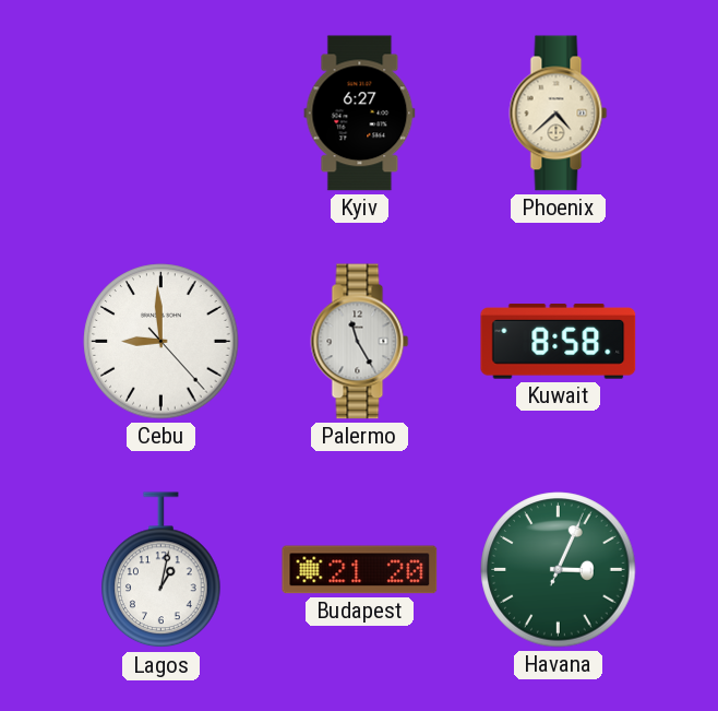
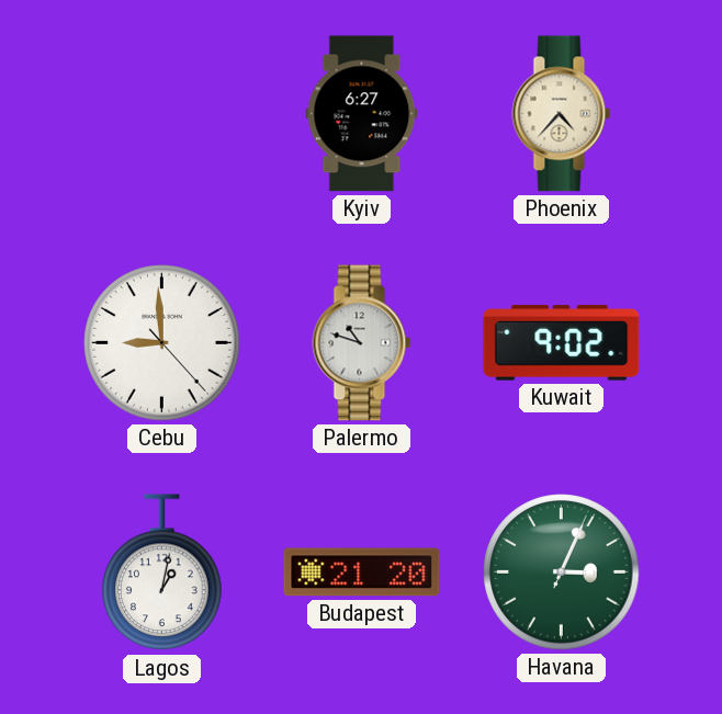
Phoenix: 4:38 -> 4:37
Palermo: 11:25 -> 10:48
Kuwait: 8:58 -> 9:02
